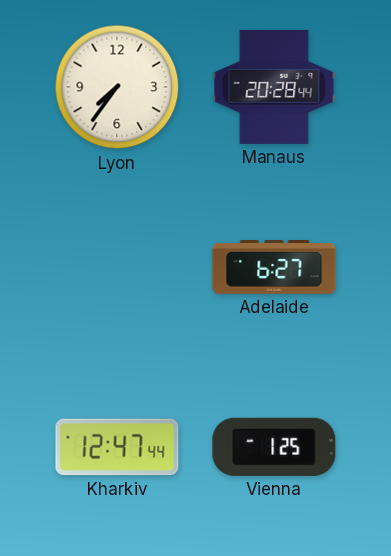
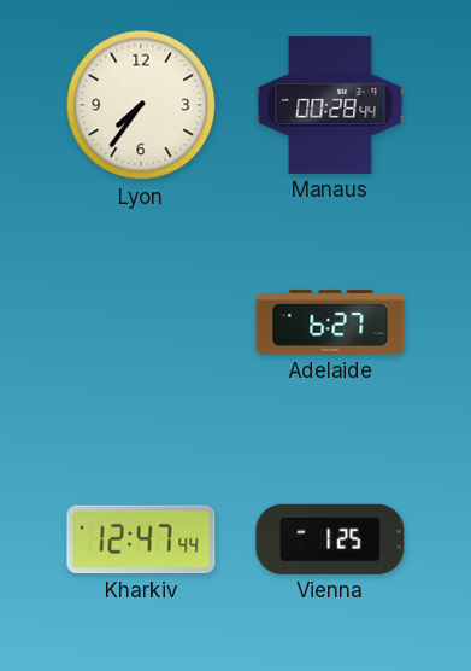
Manaus: 20:28 -> 00:28
